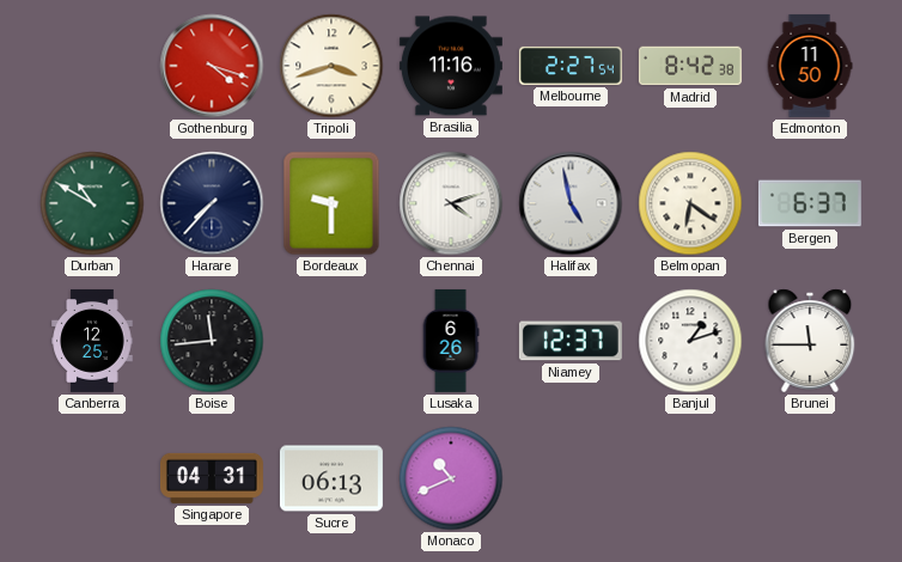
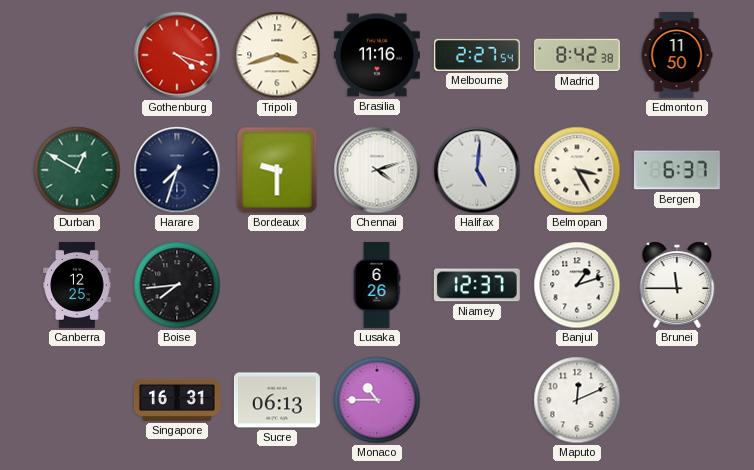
Durban: 10:50 -> 12:50
Harare: 7:37 -> 7:33
Halifax: 4:58 -> 5:01
Belmopan: 6:21 -> 3:25
Boise: 11:44 -> 7:44
Singapore: 04:31 -> 16:31
Monaco: 10:41 -> 10:45
Maputo: none -> 12:11
